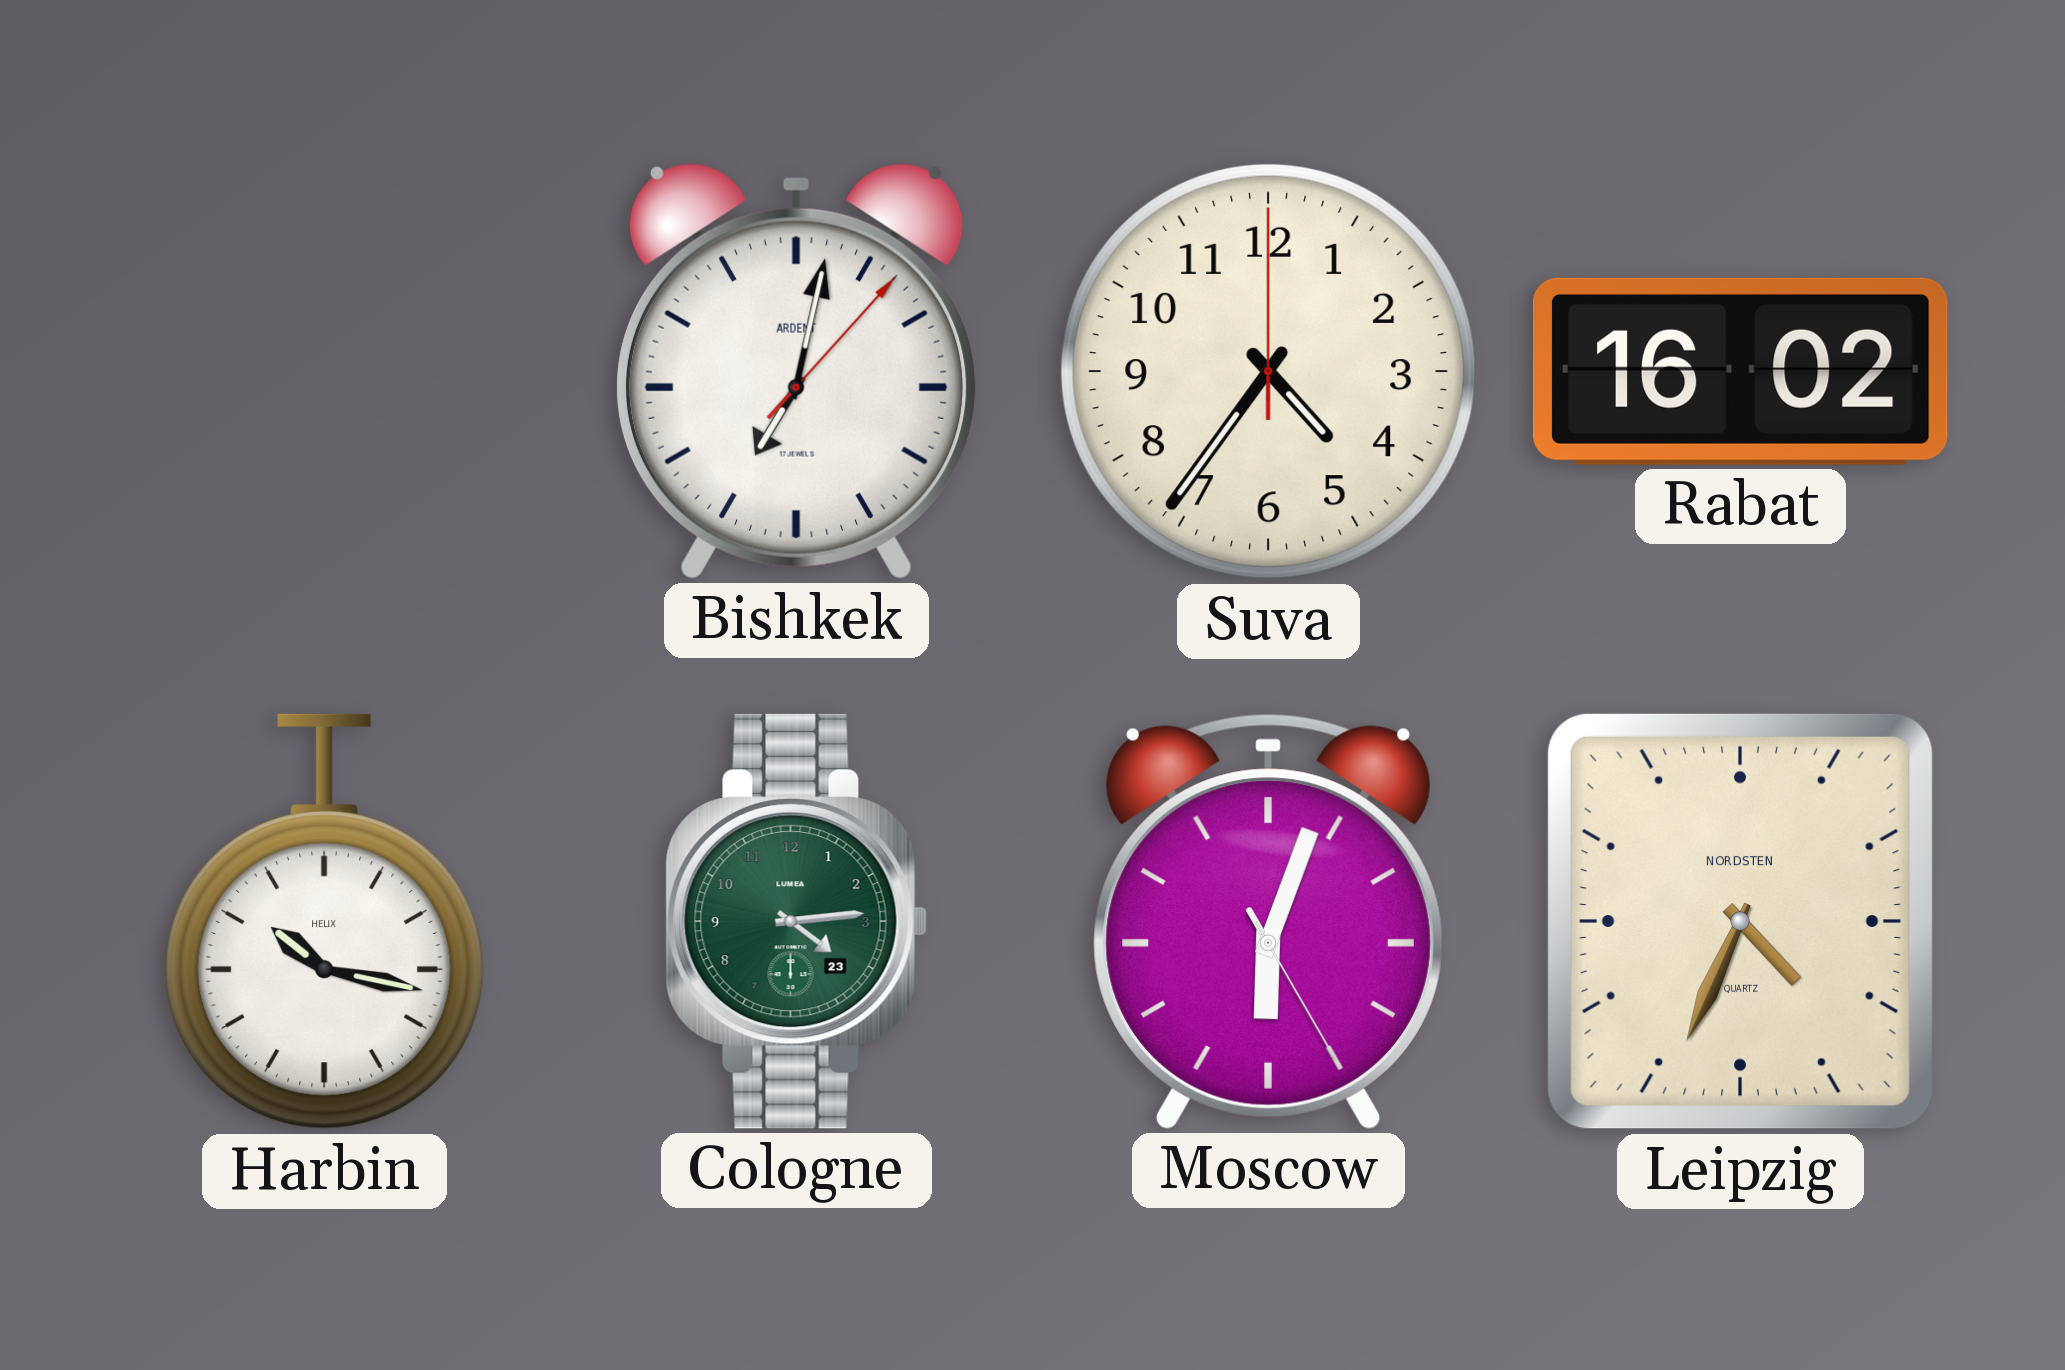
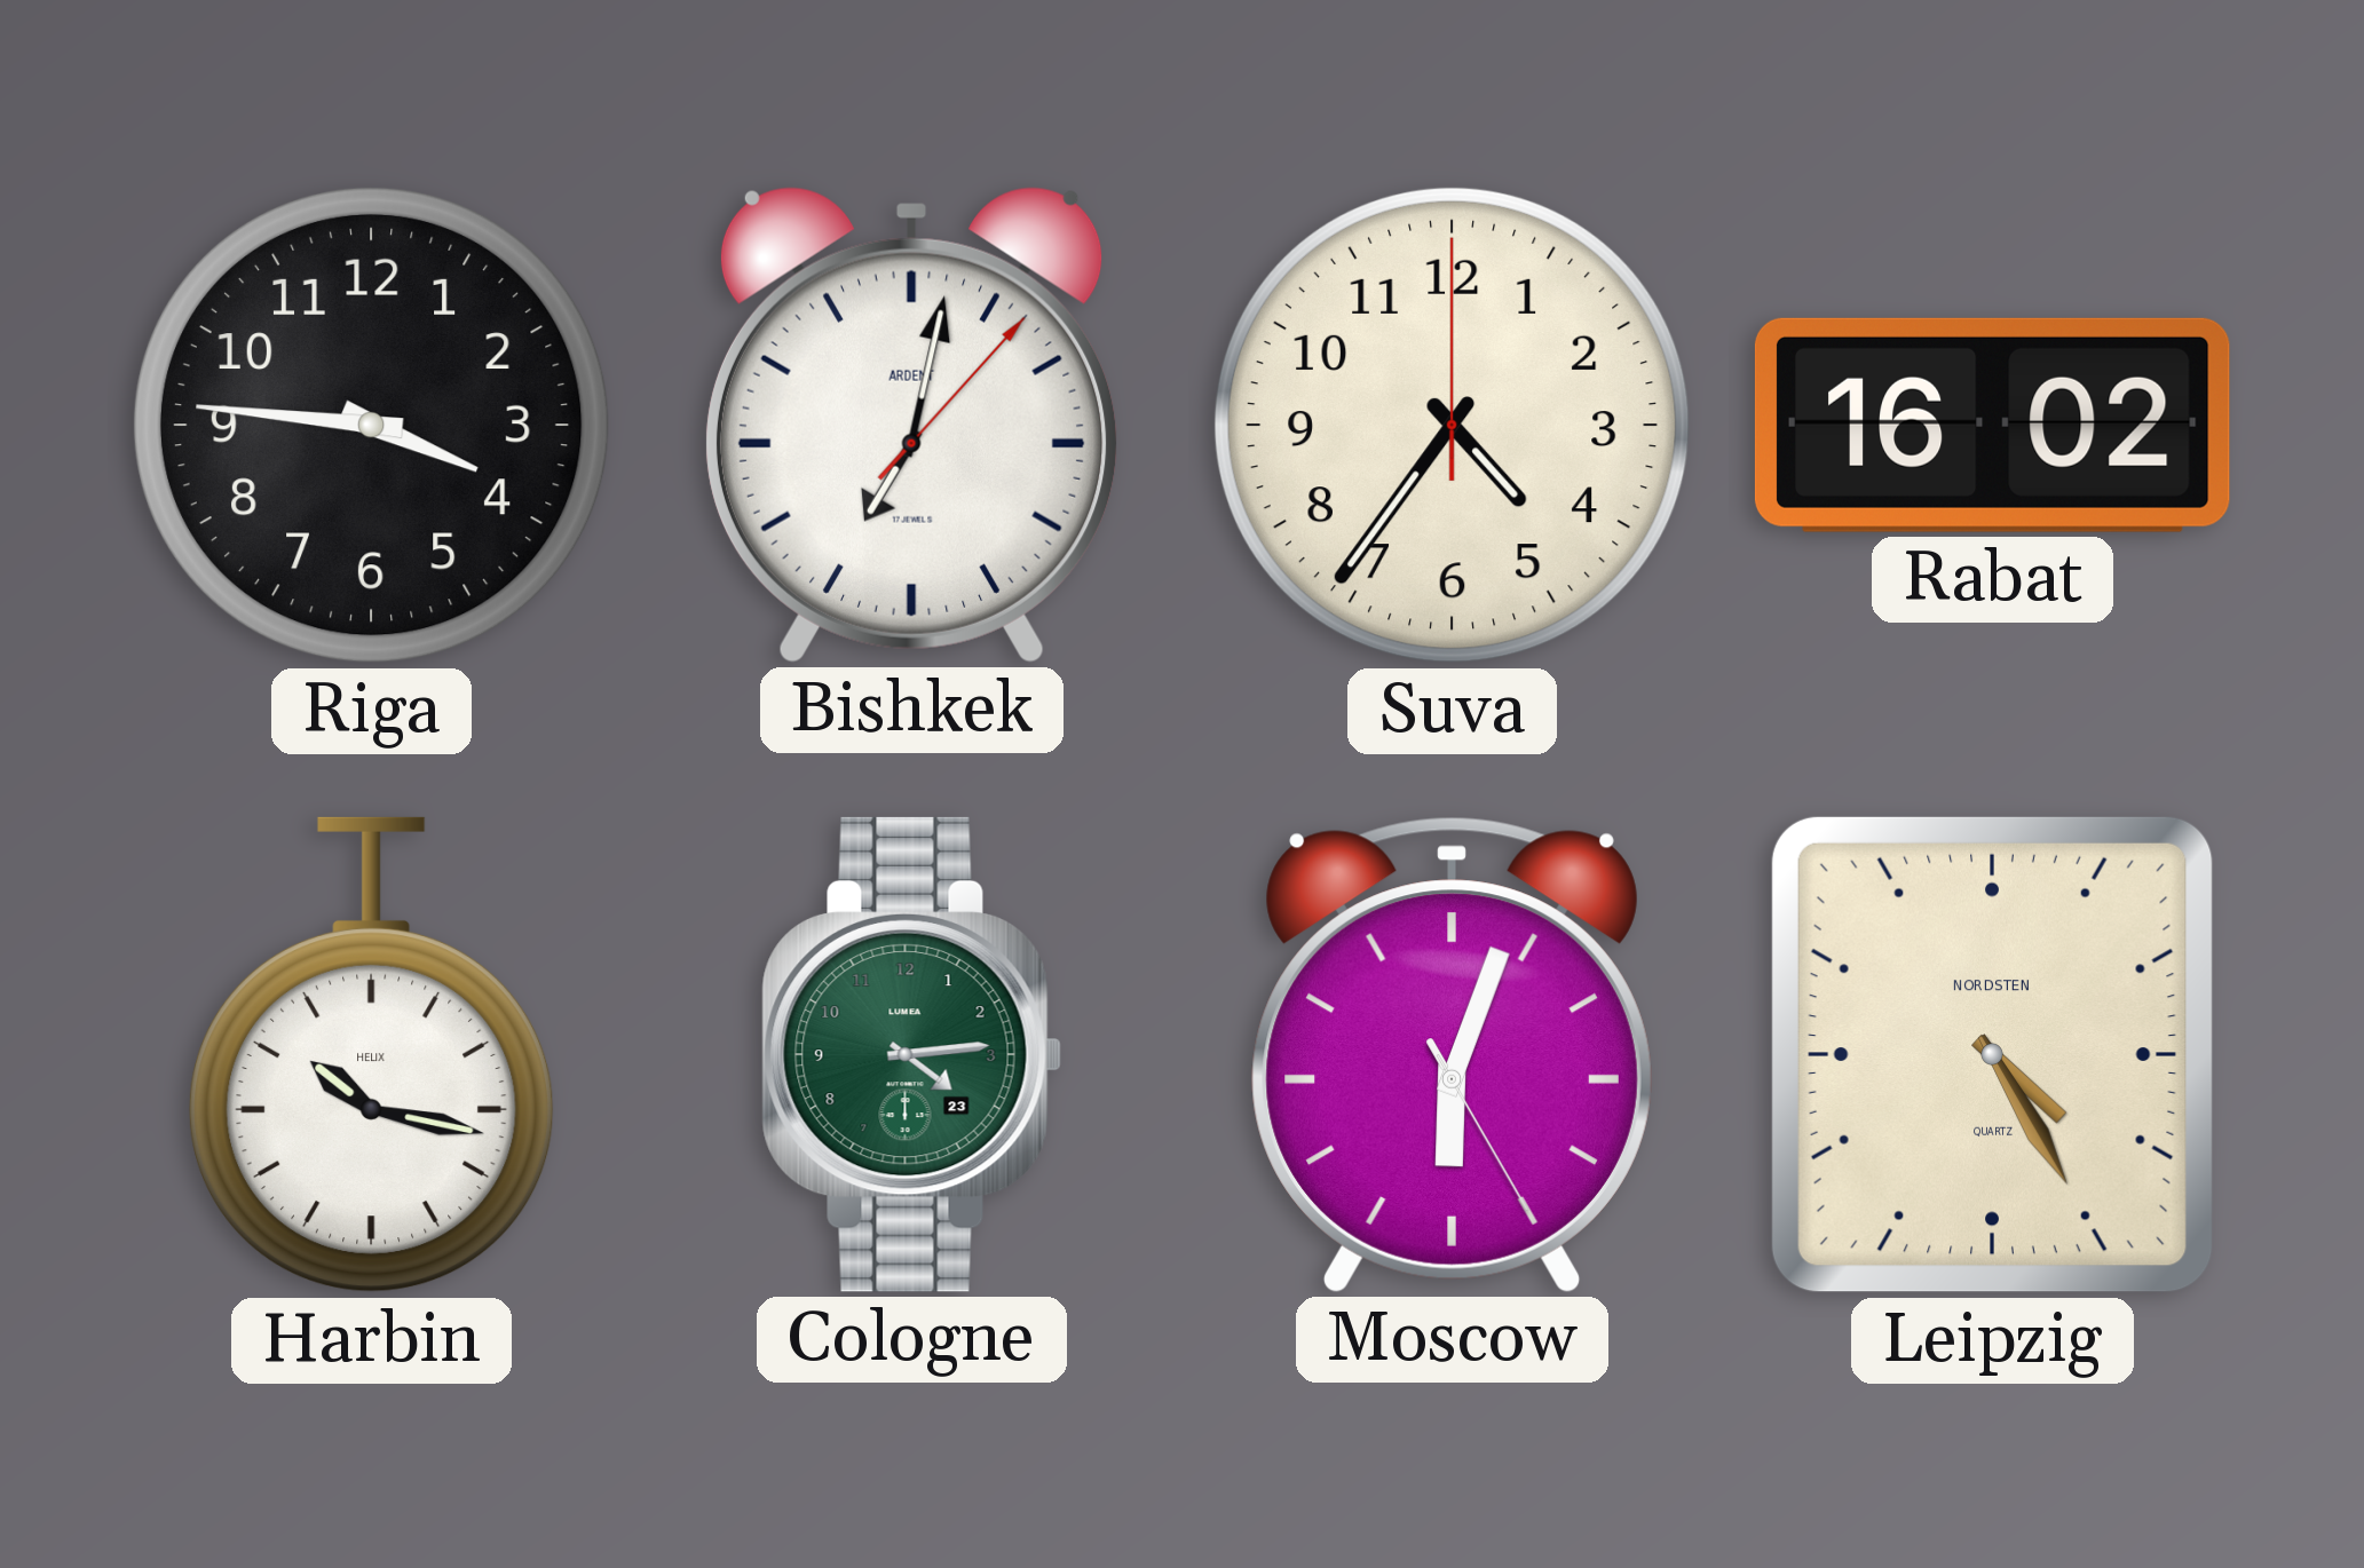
Riga: none -> 3:46
Leipzig: 4:34 -> 4:25
